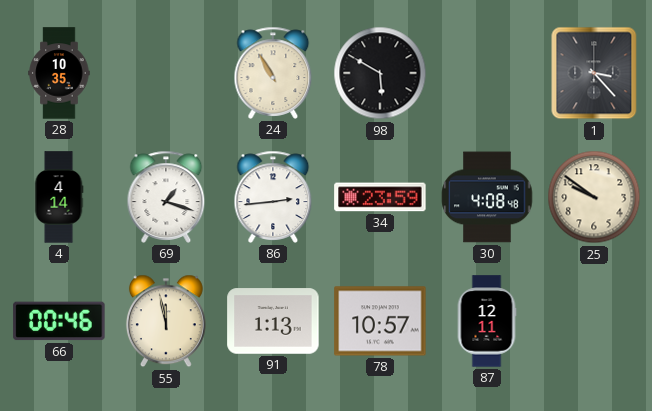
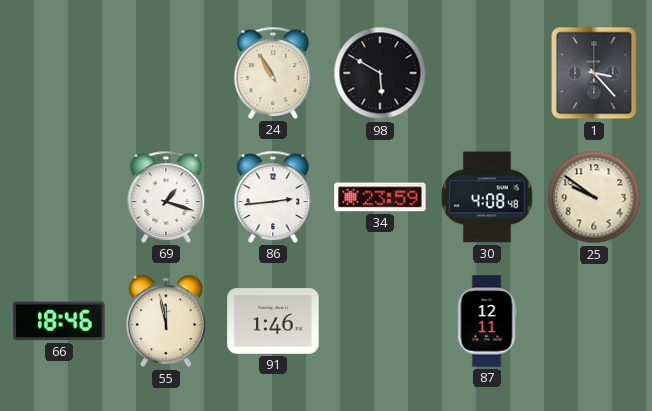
28: 10:35 -> none
4: 4:14 -> none
66: 00:46 -> 18:46
91: 1:13 -> 1:46
78: 10:57 -> none
